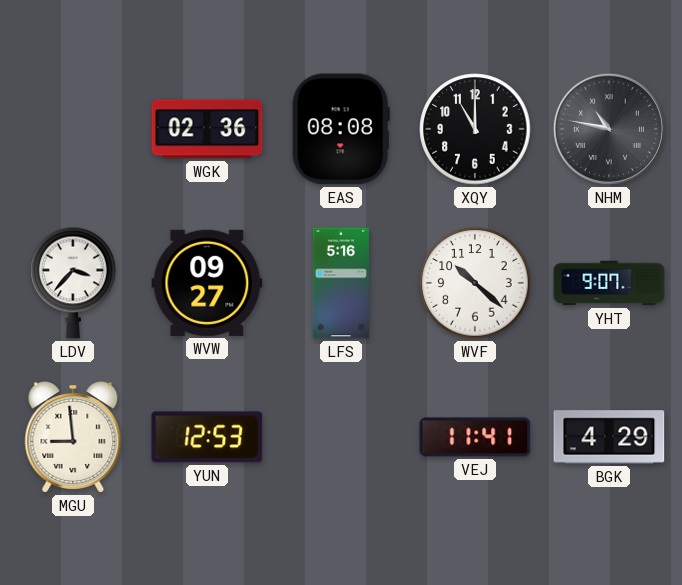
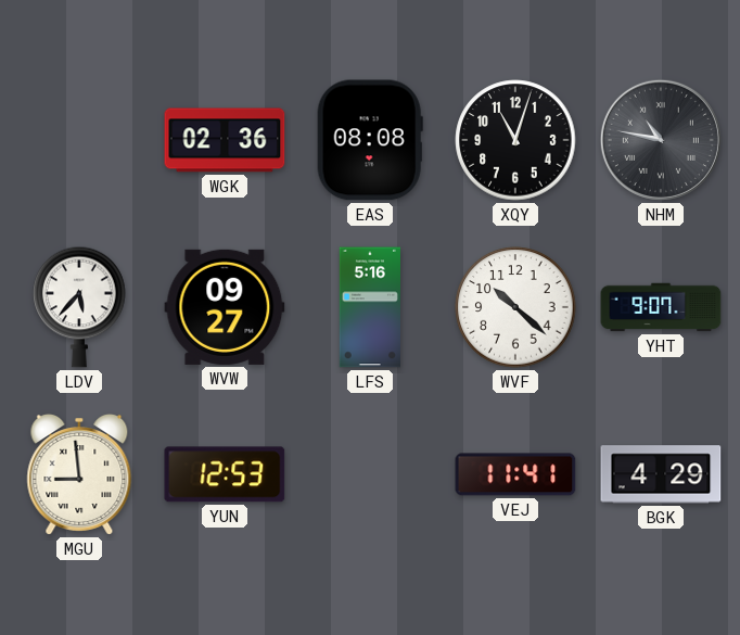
XQY: 11:00 -> 11:03
LDV: 3:37 -> 5:37
